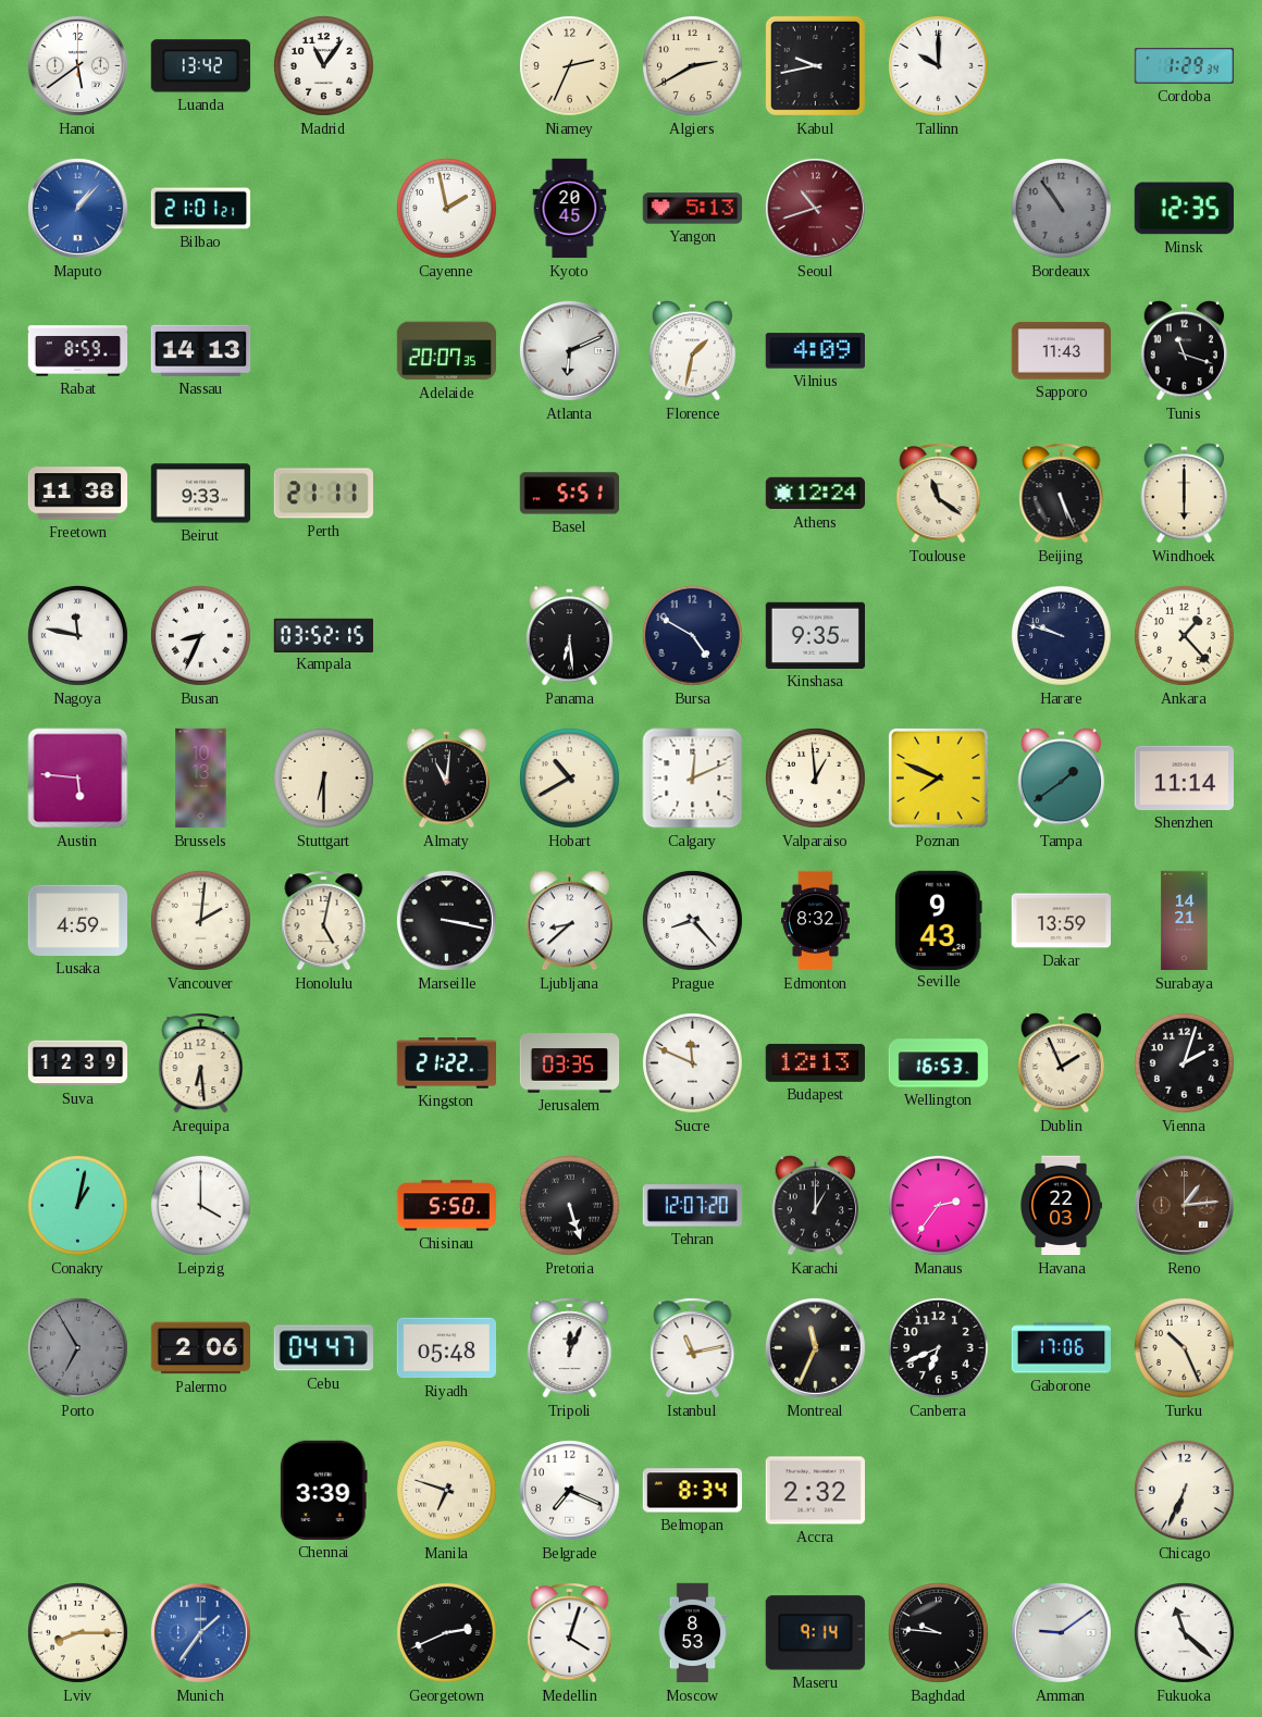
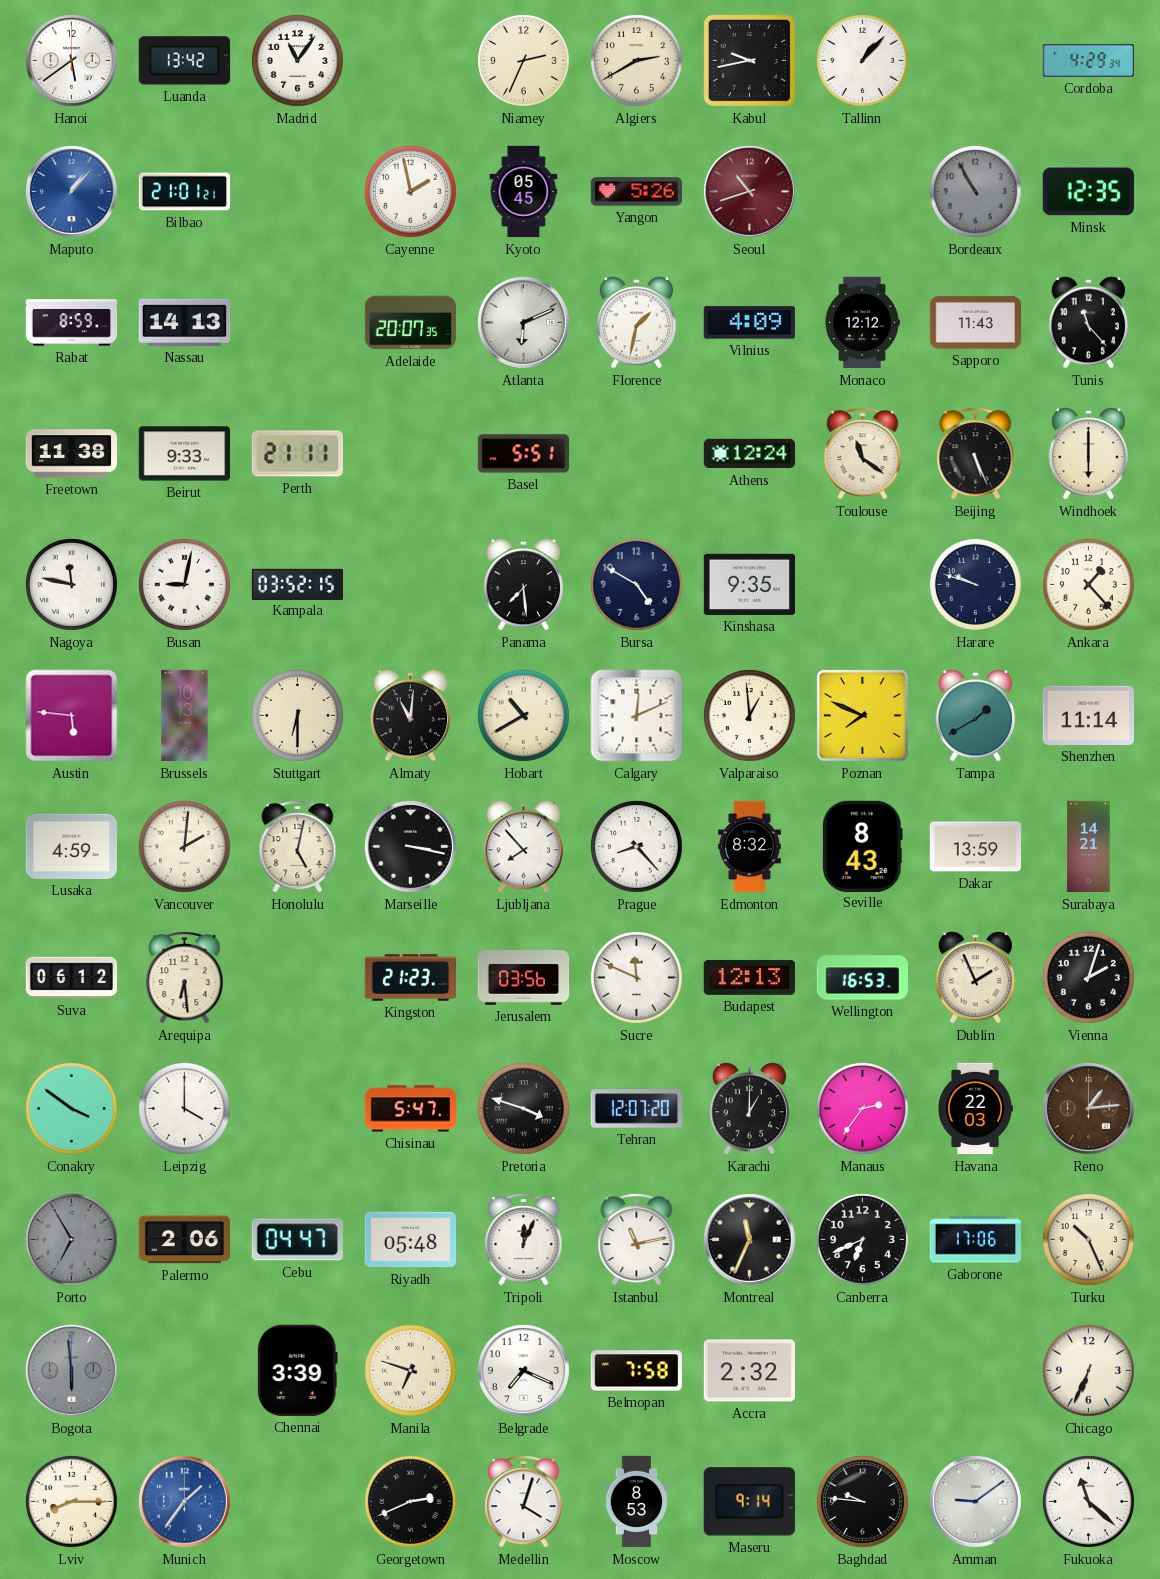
Tallinn: 10:00 -> 1:07
Cordoba: 1:29 -> 4:29
Kyoto: 20:45 -> 05:45
Yangon: 5:13 -> 5:26
Bordeaux: 10:54 -> 10:55
Monaco: none -> 12:12
Tunis: 11:18 -> 11:23
Busan: 8:34 -> 9:02
Panama: 6:29 -> 7:29
Tampa: 1:39 -> 1:40
Ljubljana: 8:38 -> 7:53
Seville: 9:43 -> 8:43
Suva: 12:39 -> 06:12
Kingston: 21:22 -> 21:23
Jerusalem: 03:35 -> 03:56
Conakry: 1:02 -> 3:51
Chisinau: 5:50 -> 5:47
Pretoria: 5:27 -> 3:48
Bogota: none -> 5:59
Belmopan: 8:34 -> 7:58
